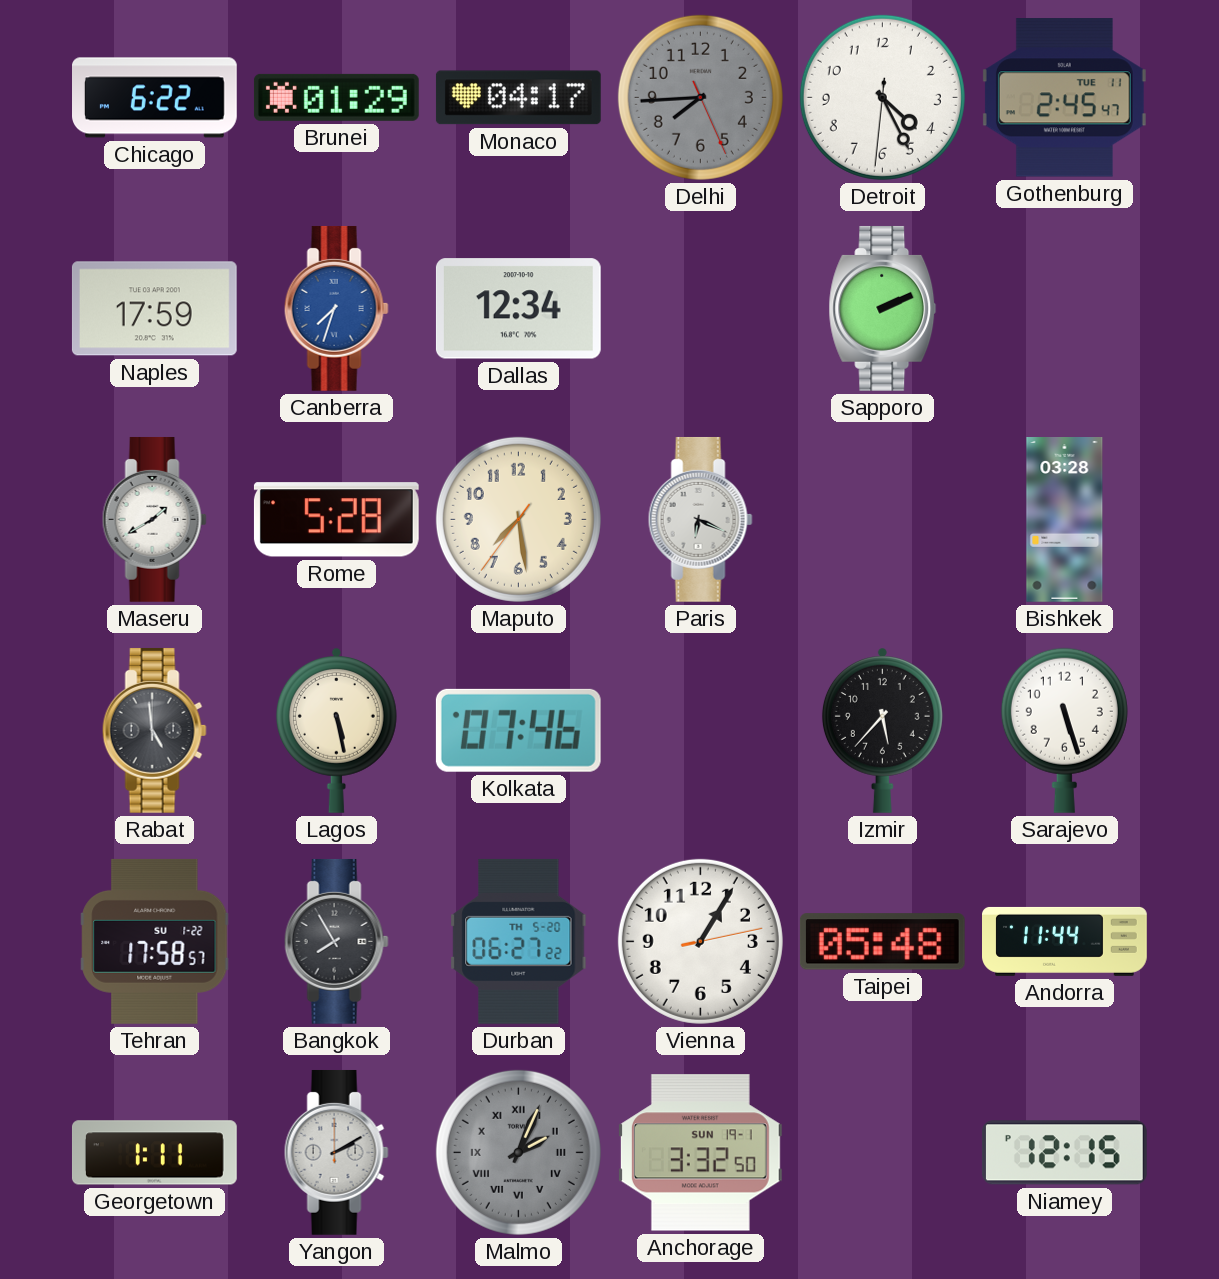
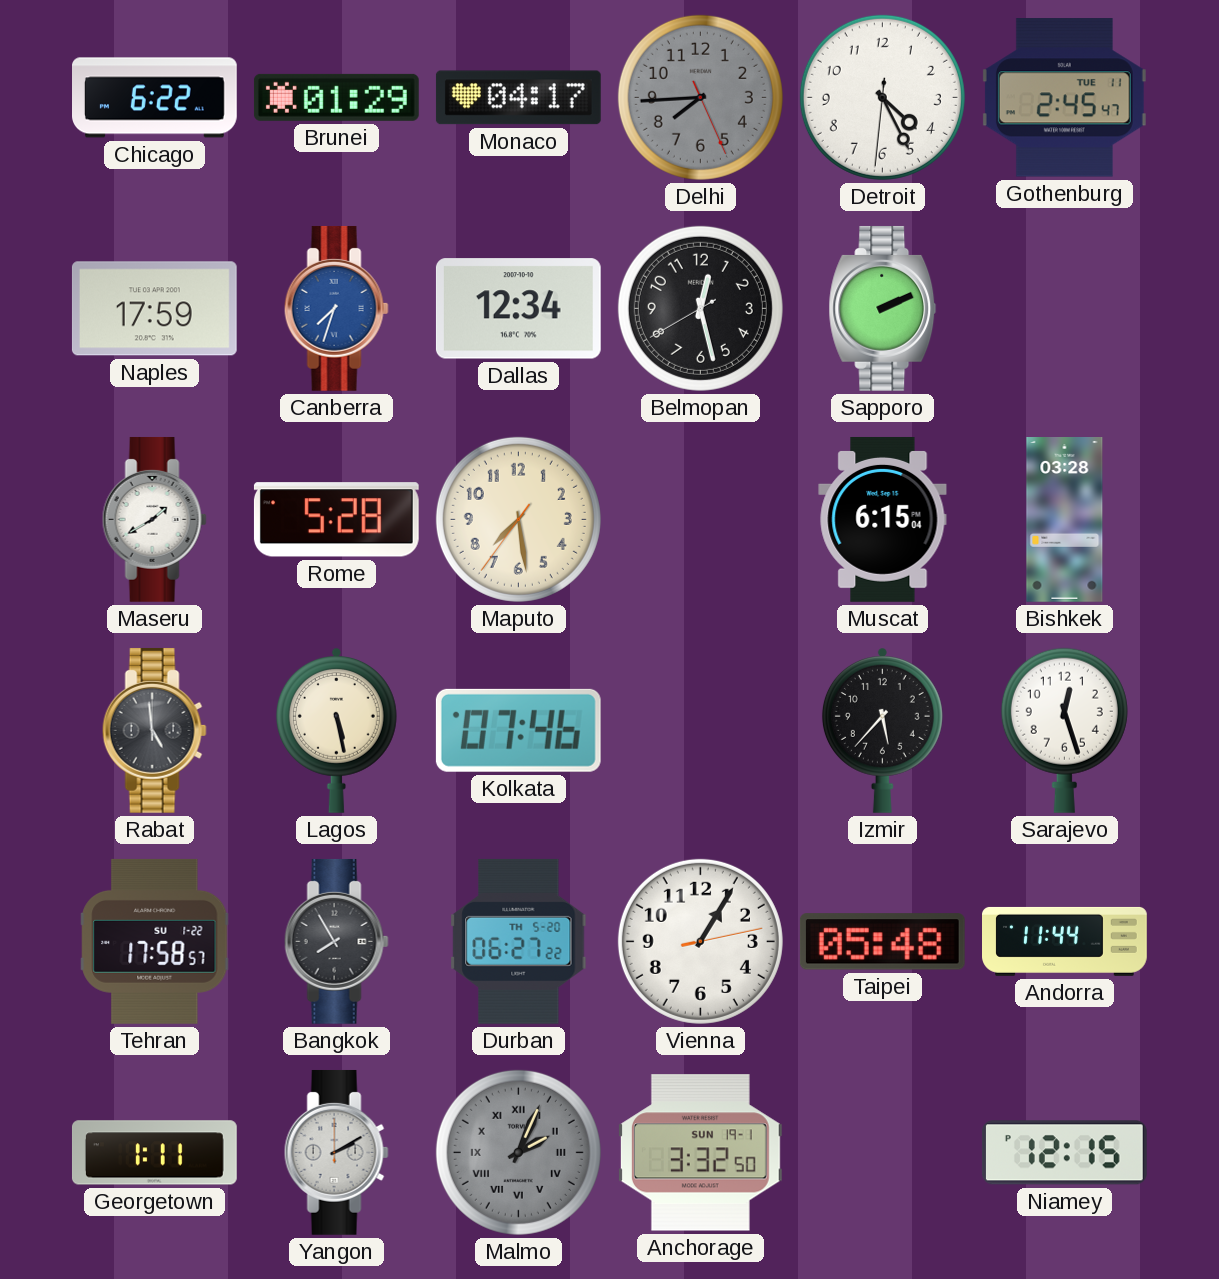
Belmopan: none -> 12:27
Paris: 6:19 -> none
Muscat: none -> 6:15
Sarajevo: 5:27 -> 12:27
